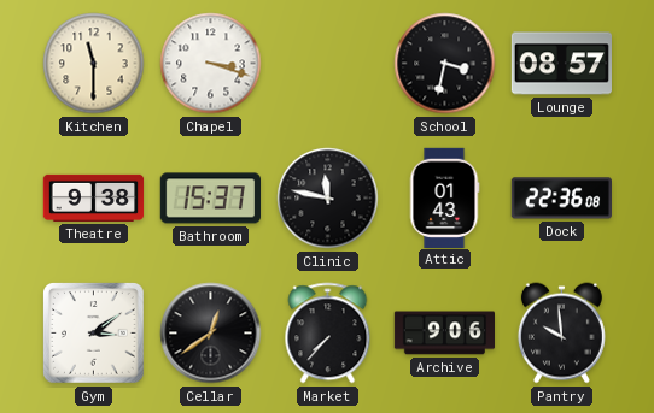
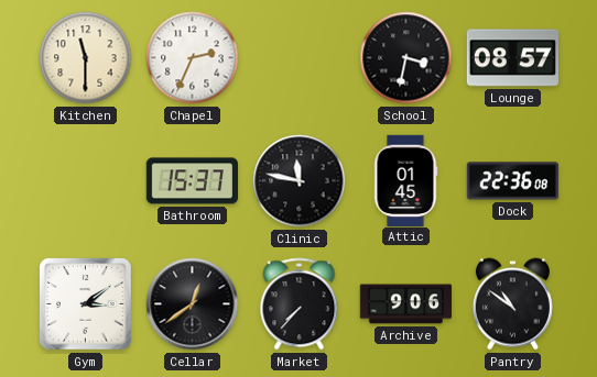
Chapel: 3:18 -> 2:34
Theatre: 9:38 -> none
Attic: 01:43 -> 01:45
Pantry: 9:59 -> 10:51
